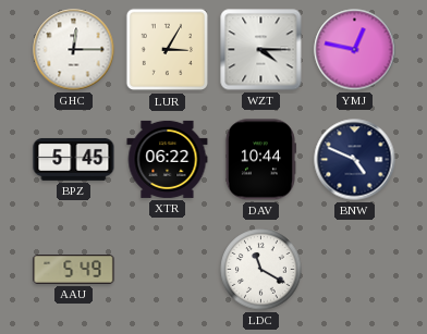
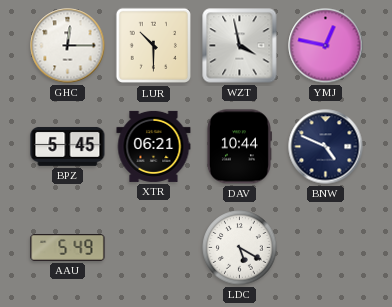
LUR: 3:05 -> 10:30
WZT: 4:15 -> 3:58
XTR: 06:22 -> 06:21
LDC: 11:20 -> 5:20
